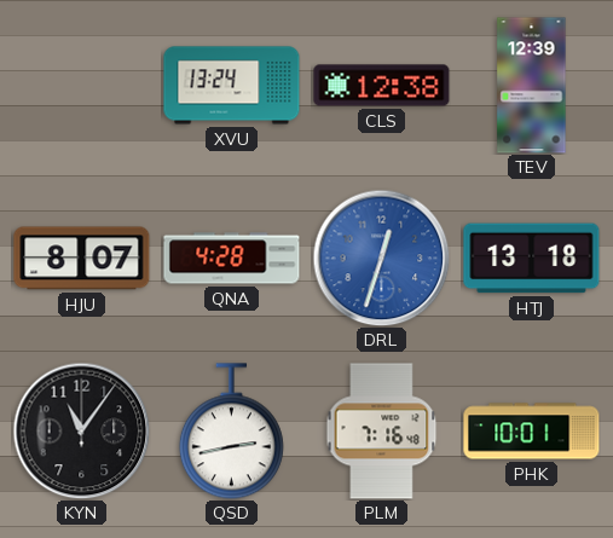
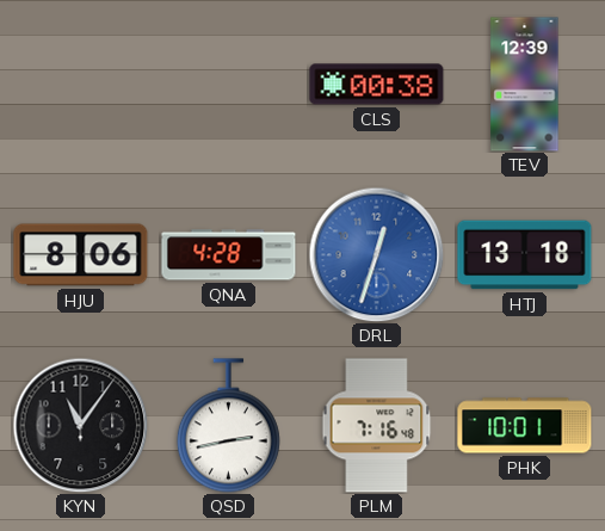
XVU: 13:24 -> none
CLS: 12:38 -> 00:38
HJU: 8:07 -> 8:06
